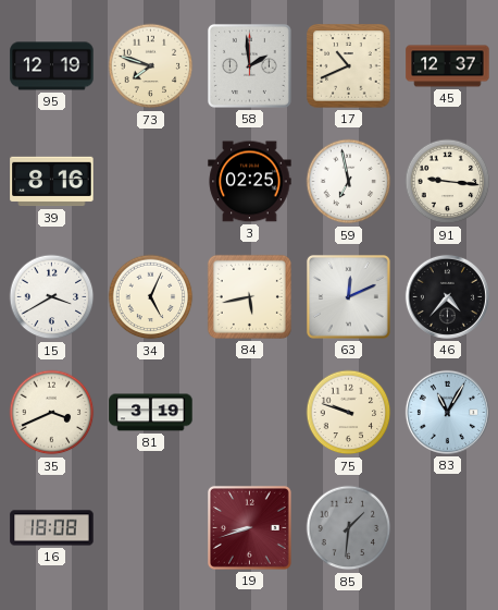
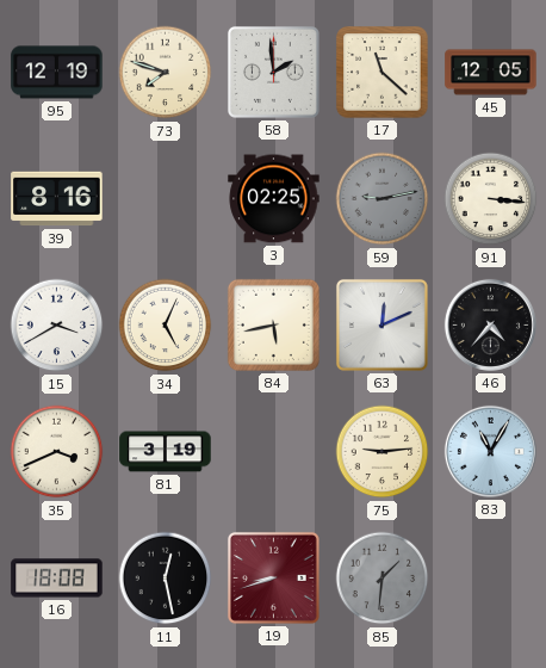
17: 10:41 -> 11:22
45: 12:37 -> 12:05
59: 6:58 -> 9:13
59 dial: white -> grey
91: 9:16 -> 3:16
75: 9:48 -> 9:14
11: none -> 12:28
